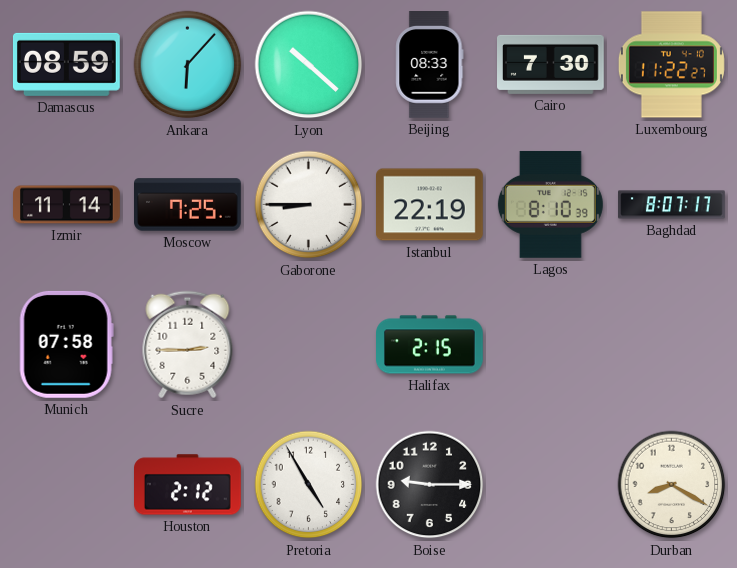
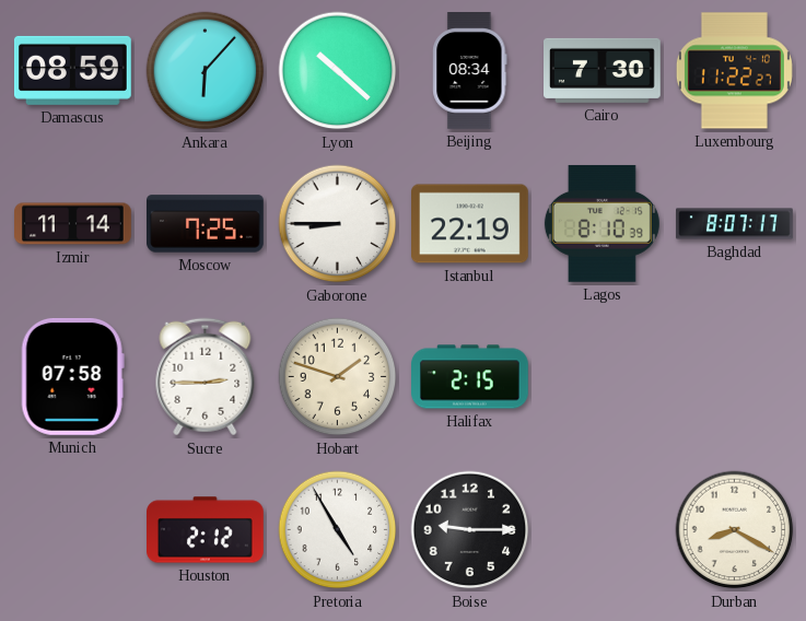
Beijing: 08:33 -> 08:34
Hobart: none -> 1:48
